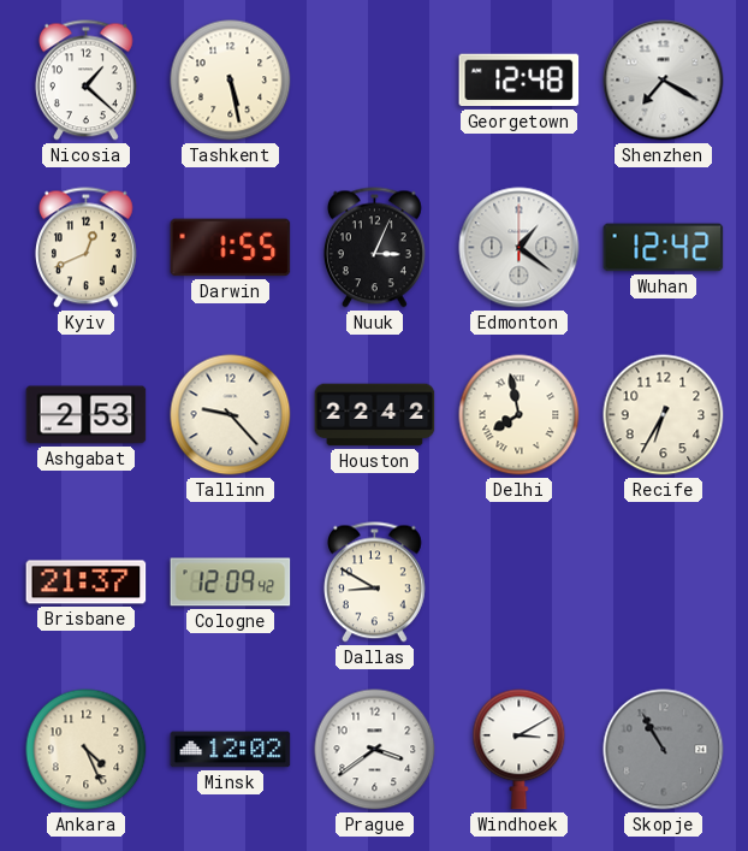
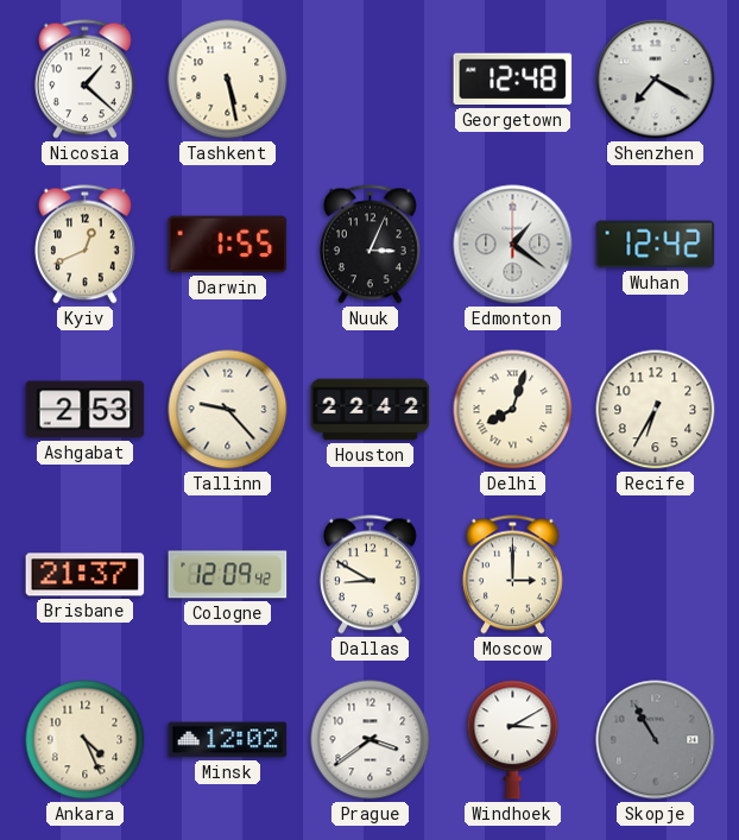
Delhi: 7:58 -> 8:03
Moscow: none -> 3:00
